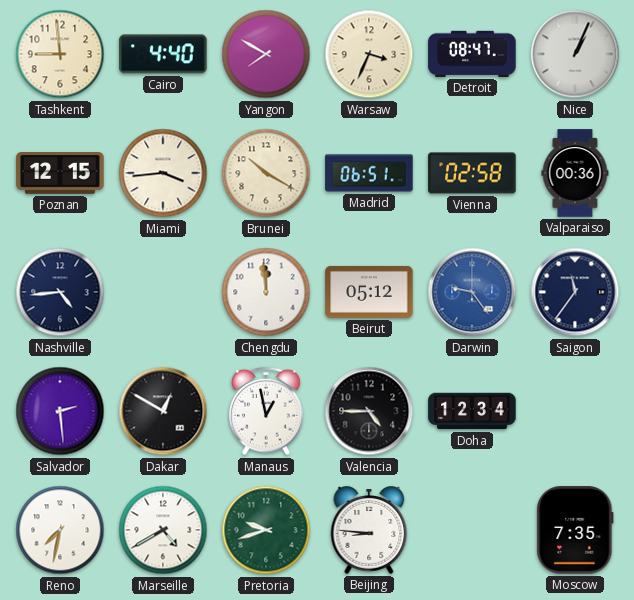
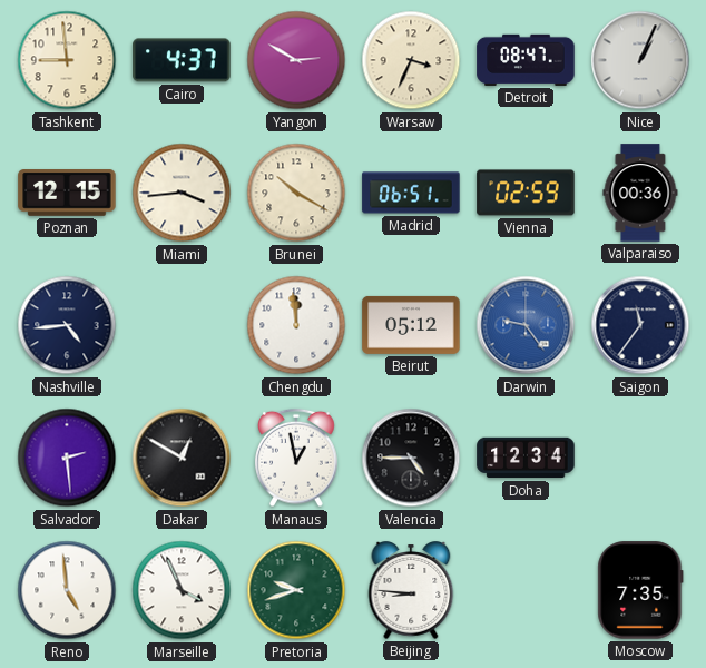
Cairo: 4:40 -> 4:37
Yangon: 7:50 -> 2:50
Vienna: 02:58 -> 02:59
Reno: 7:32 -> 4:59
Marseille: 4:40 -> 3:56
